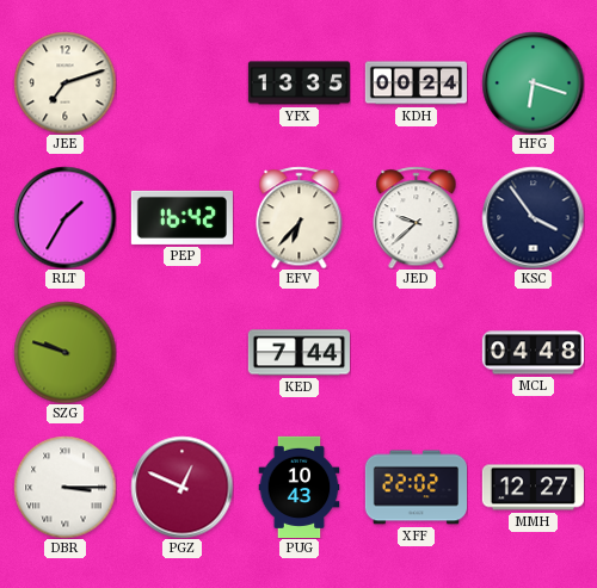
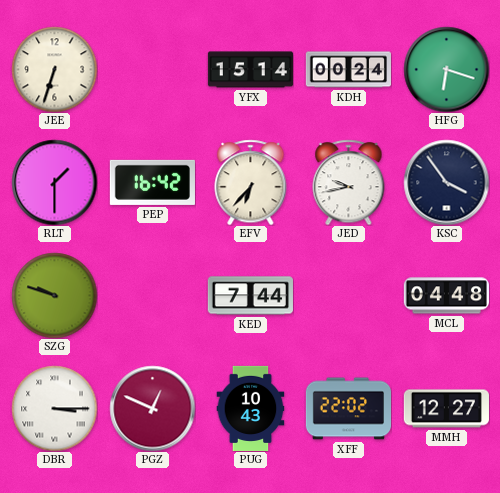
JEE: 7:12 -> 6:33
YFX: 13:35 -> 15:14
RLT: 1:35 -> 1:30
JED: 9:38 -> 9:43
